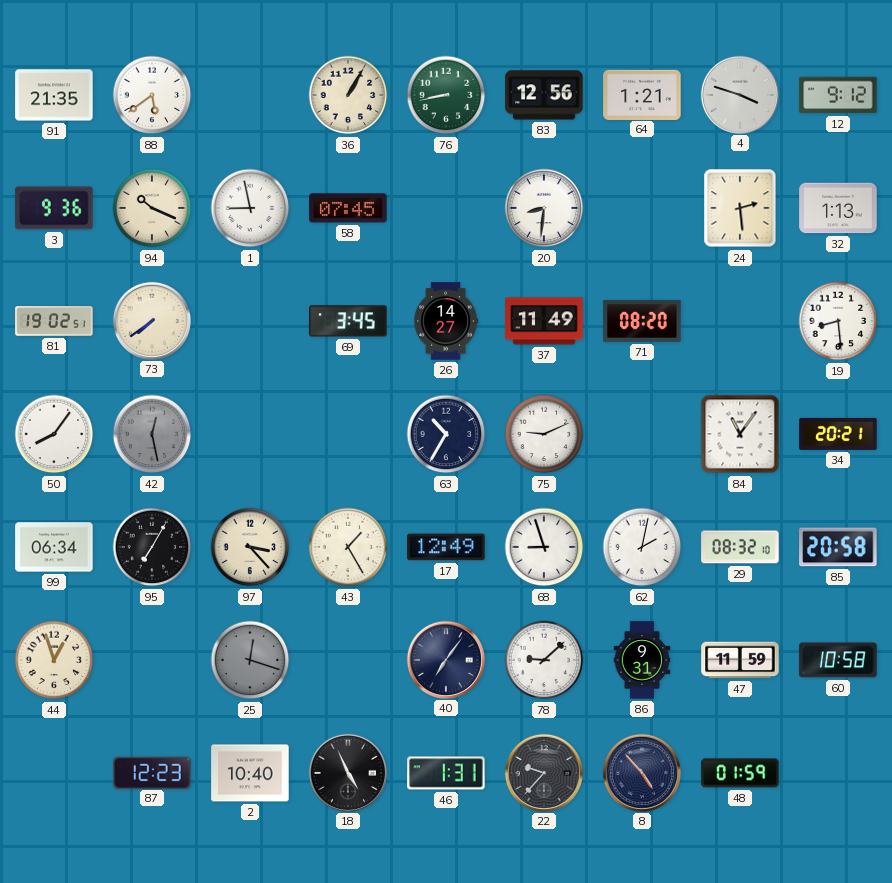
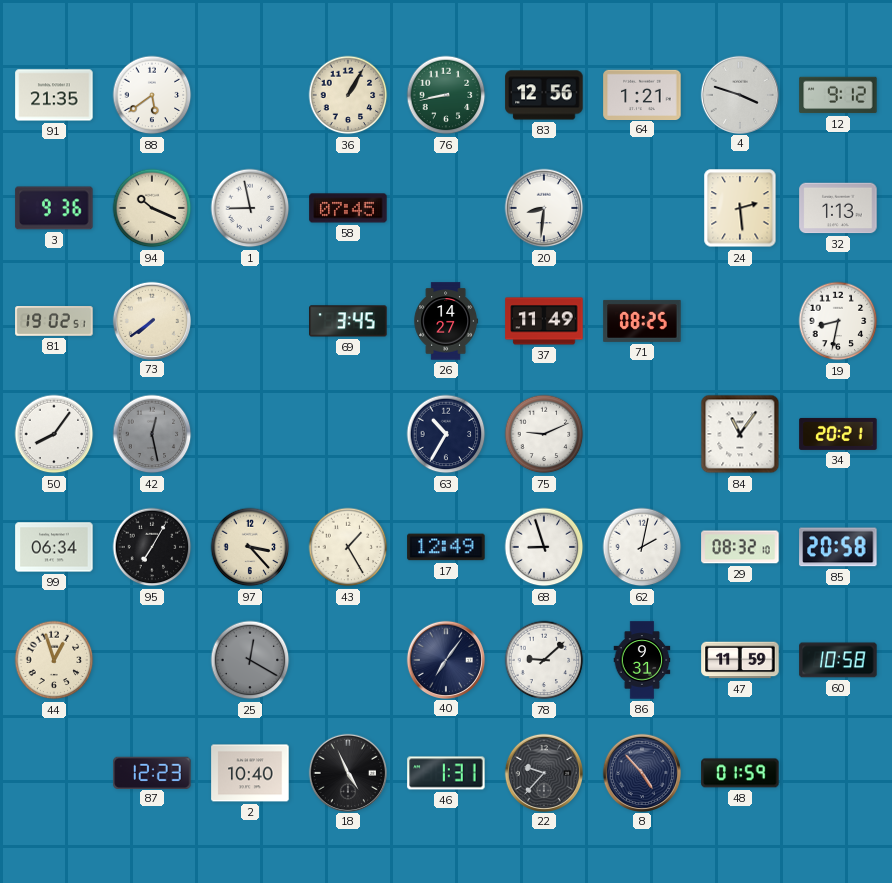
71: 08:20 -> 08:25
19: 8:29 -> 8:32
25: 12:18 -> 12:20
